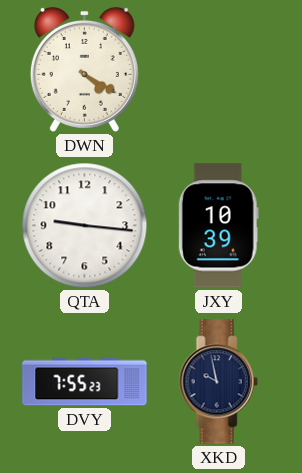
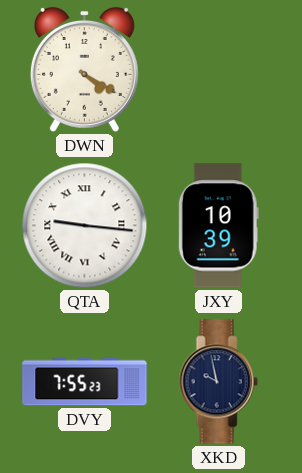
QTA numerals: Arabic -> Roman
